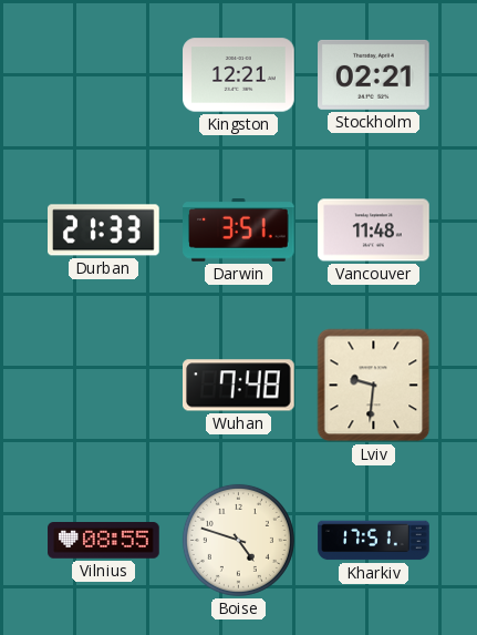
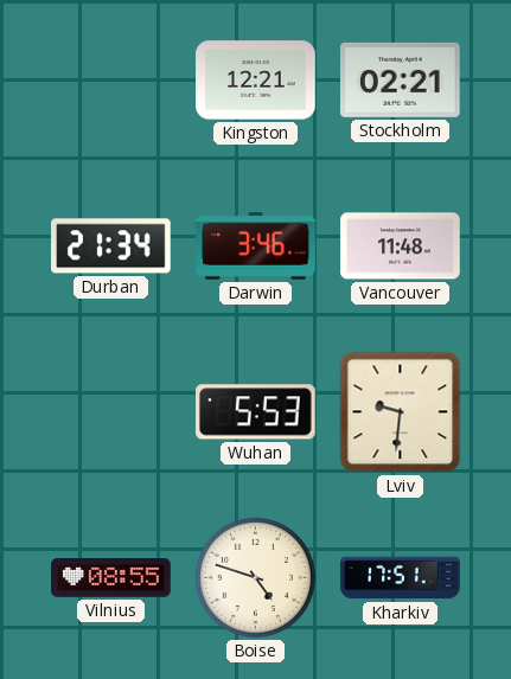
Durban: 21:33 -> 21:34
Darwin: 3:51 -> 3:46
Wuhan: 7:48 -> 5:53
